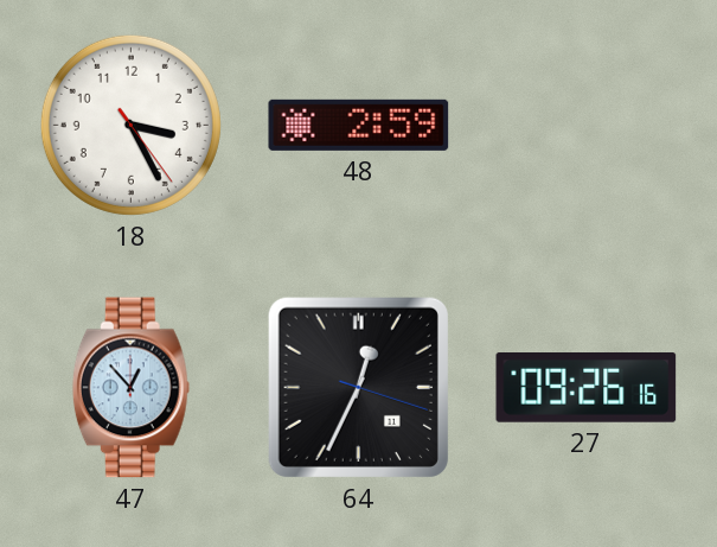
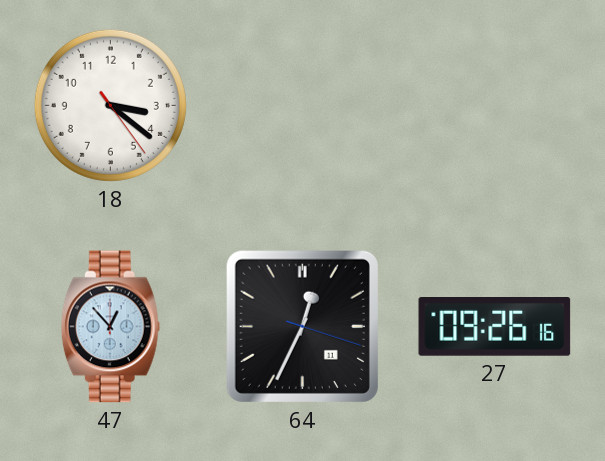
18: 3:25 -> 3:21
48: 2:59 -> none
